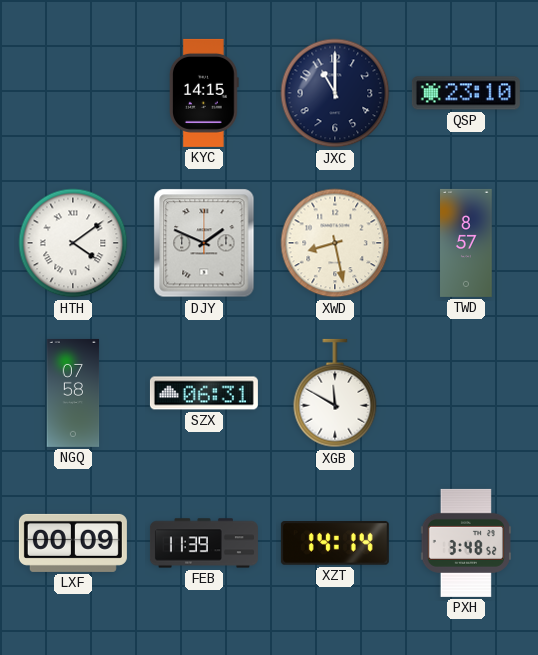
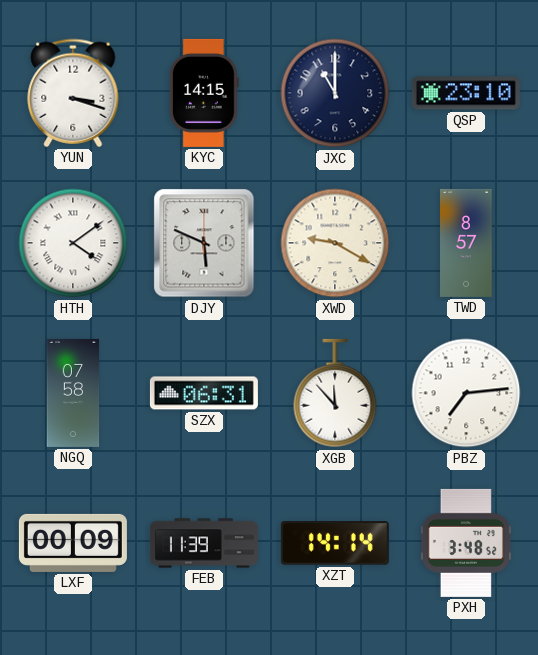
YUN: none -> 3:18
DJY: 1:49 -> 5:49
XWD: 8:28 -> 9:20
XGB: 11:50 -> 11:53
PBZ: none -> 7:14
